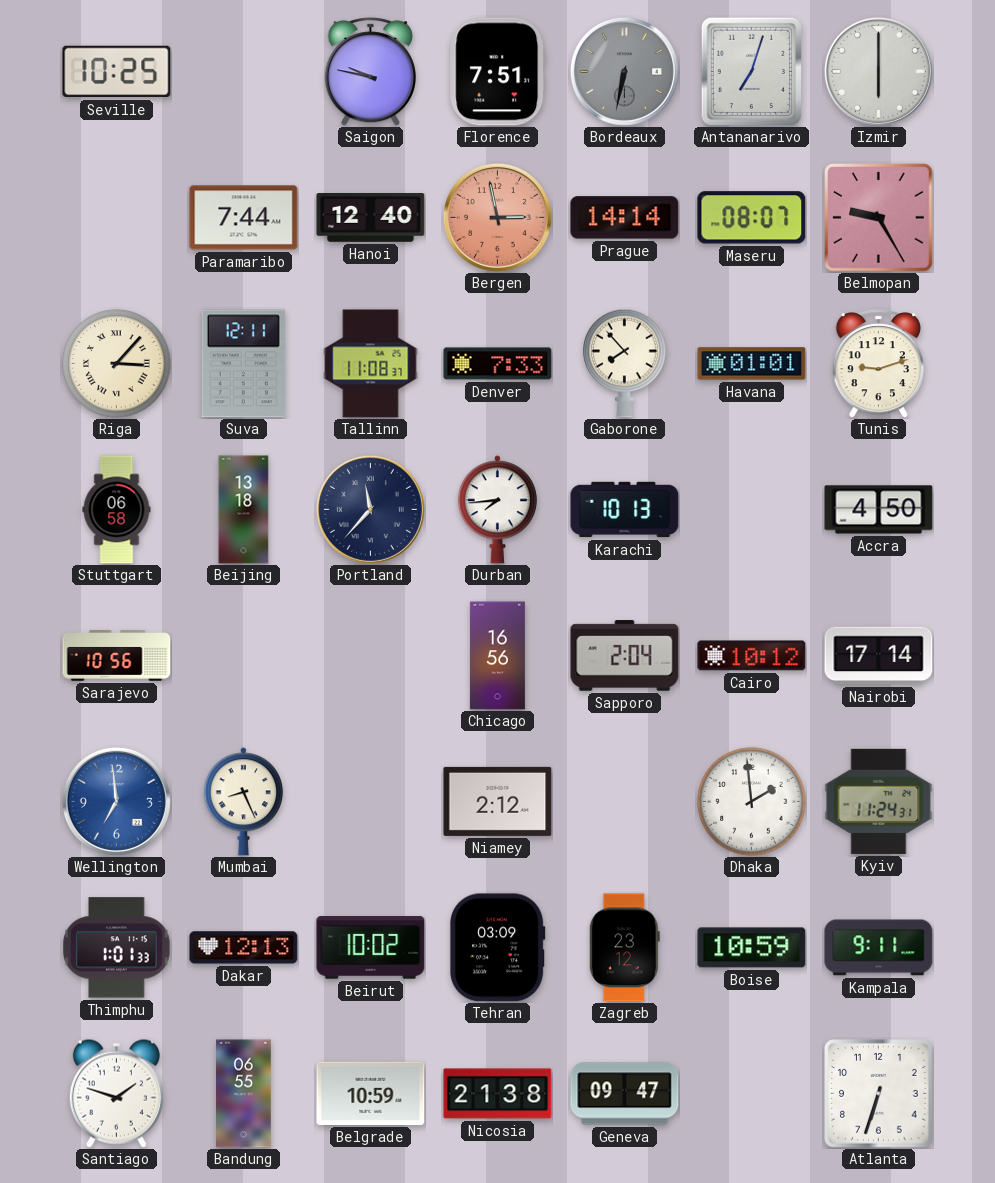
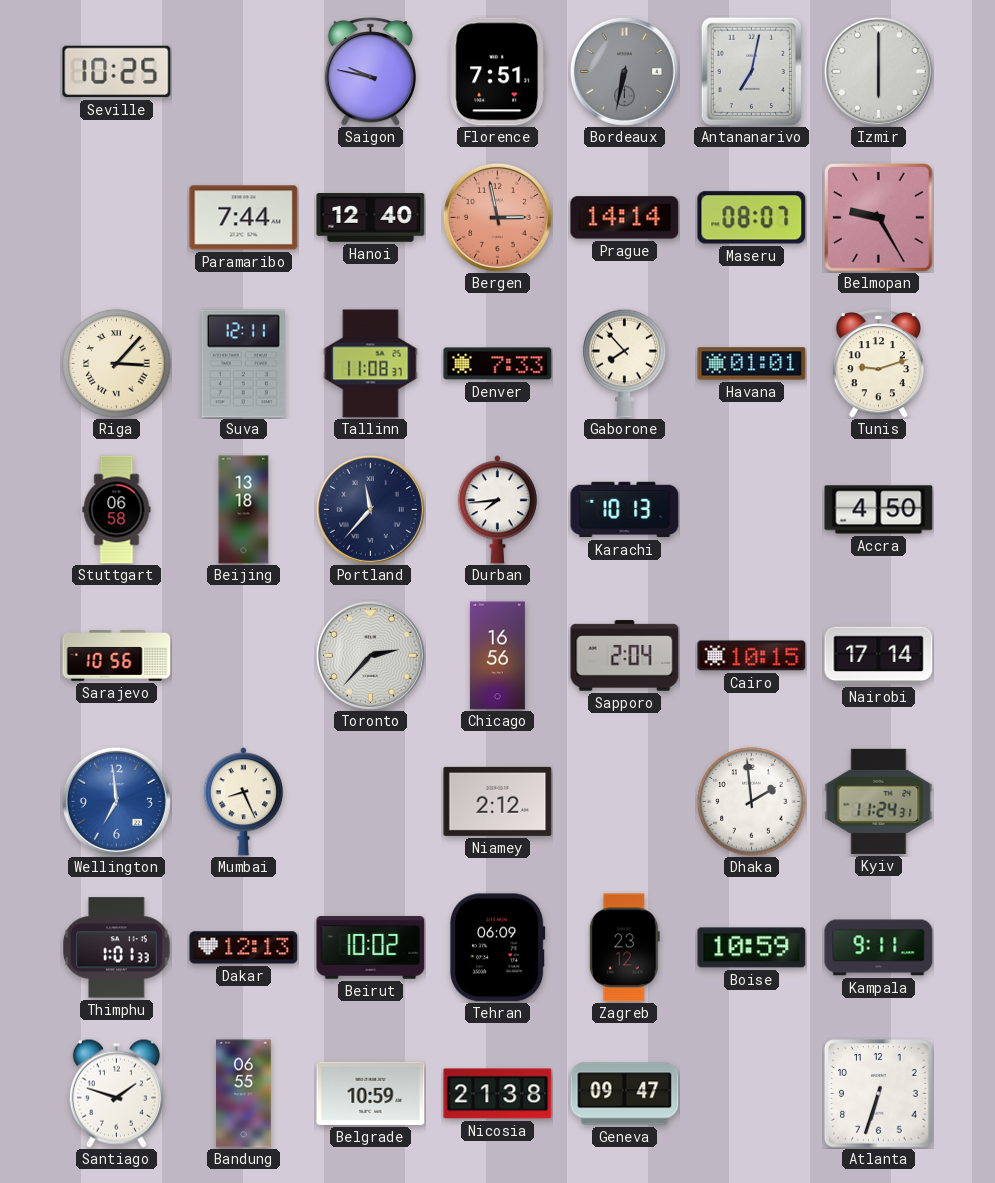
Antananarivo: 7:03 -> 7:02
Toronto: none -> 2:37
Cairo: 10:12 -> 10:15
Tehran: 03:09 -> 06:09
